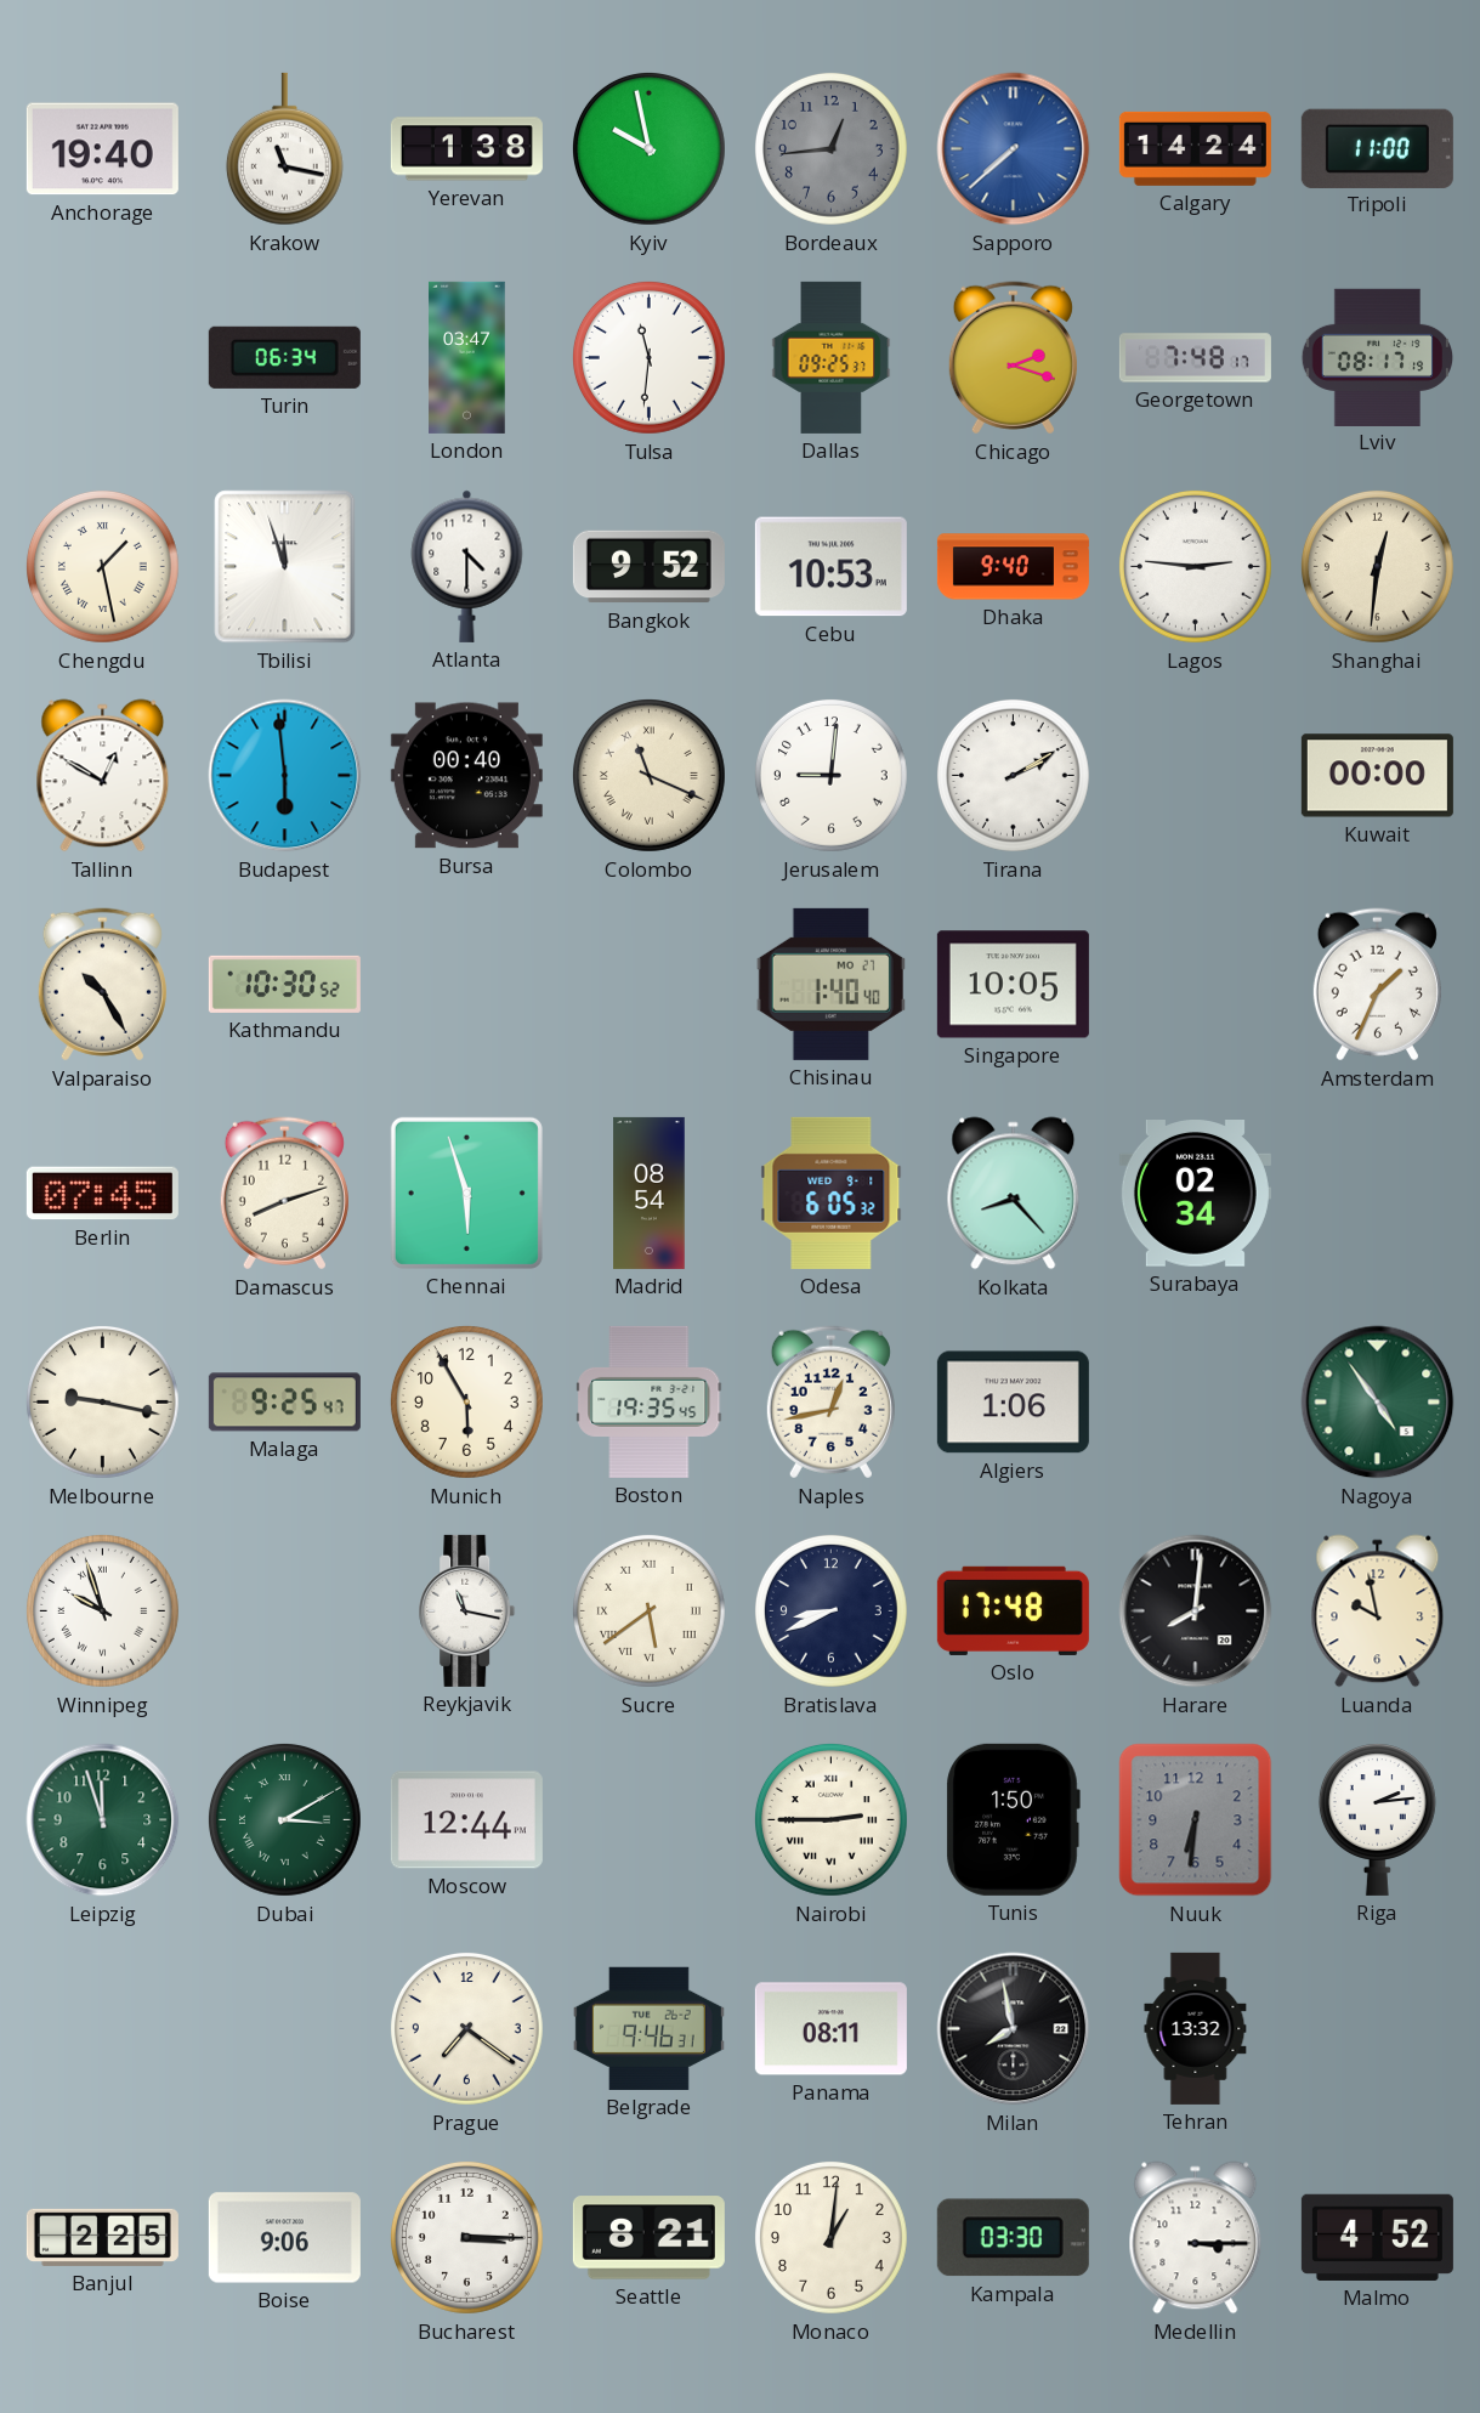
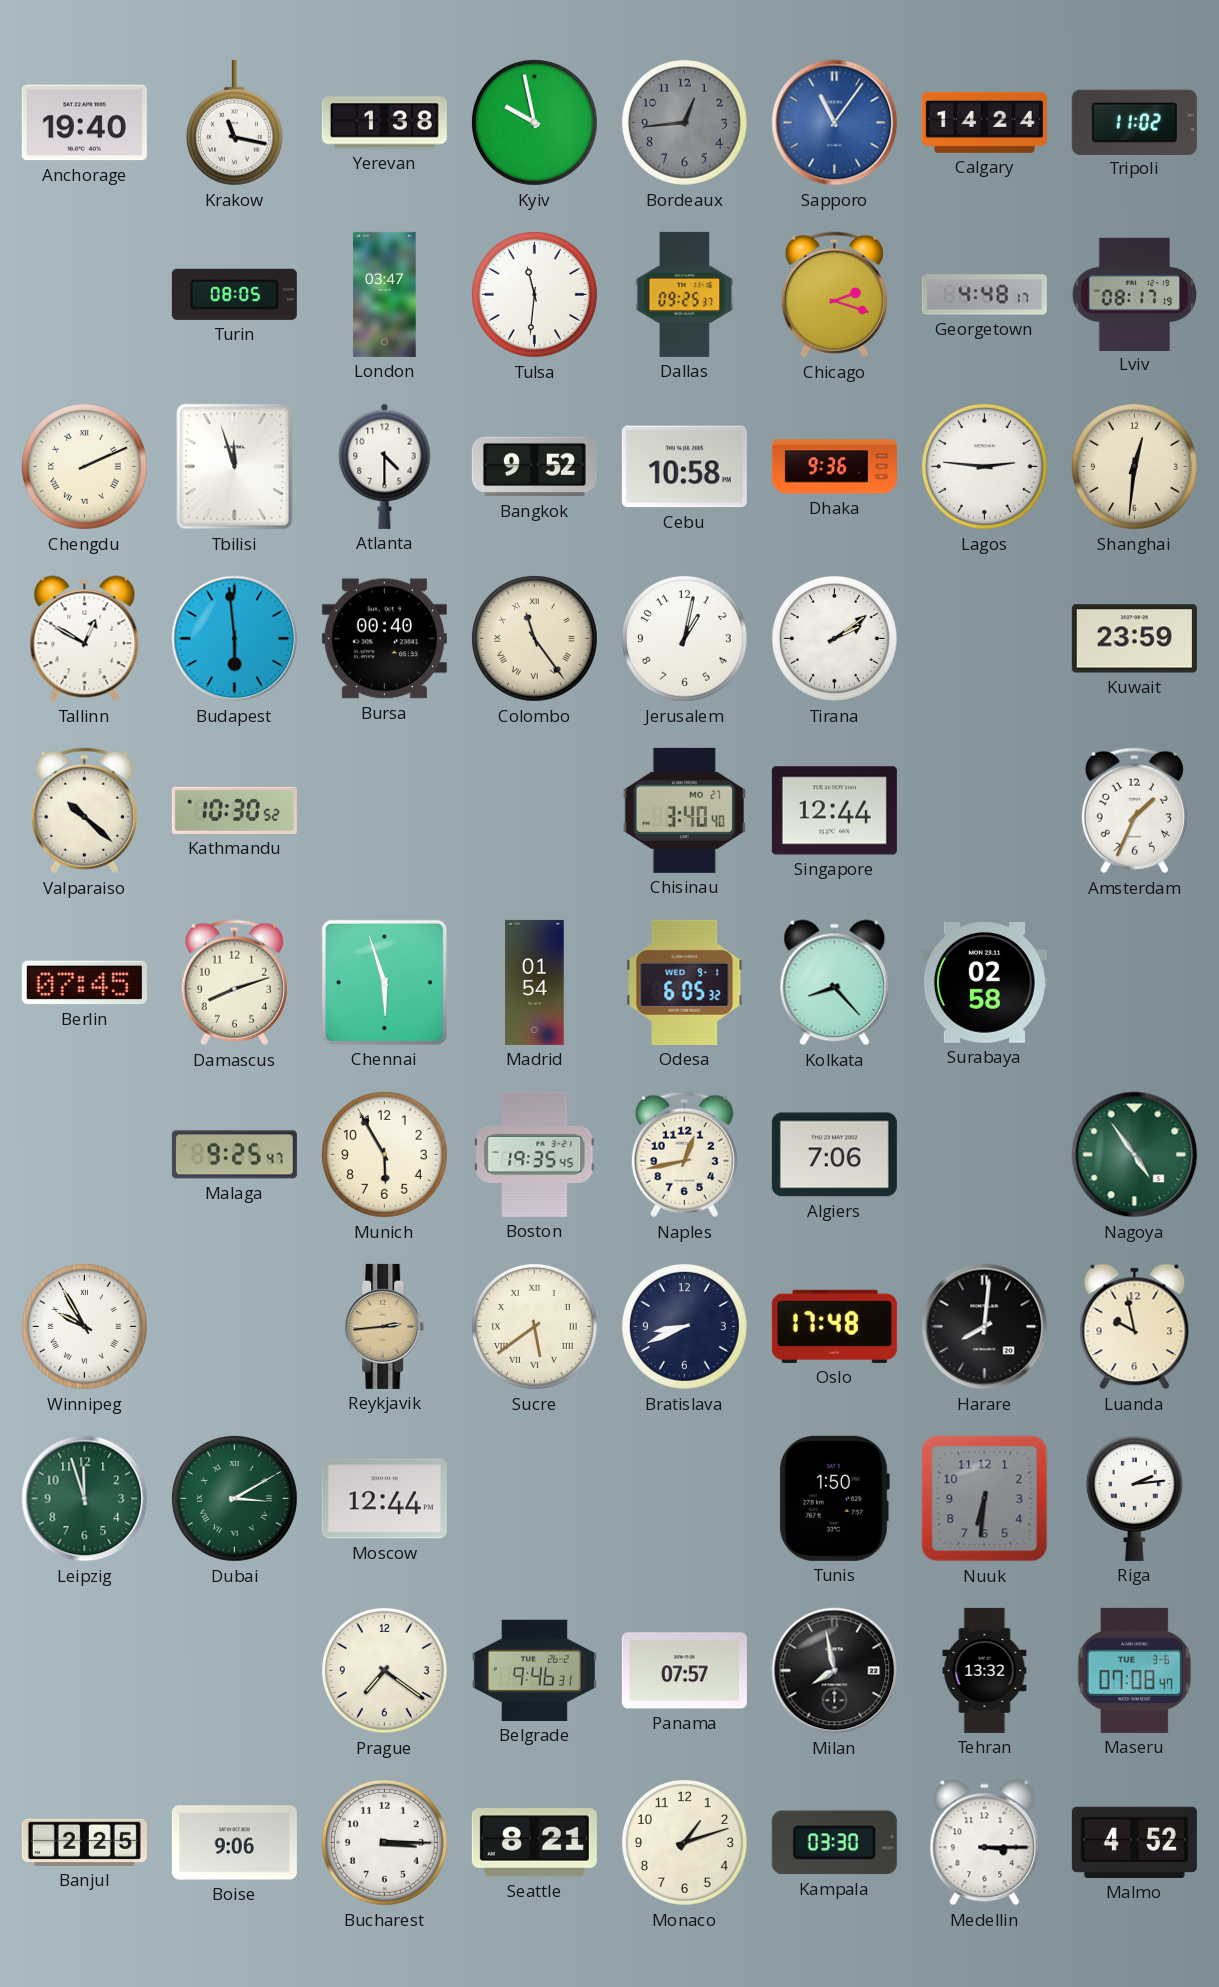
Sapporo: 7:38 -> 11:06
Tripoli: 11:00 -> 11:02
Turin: 06:34 -> 08:05
Georgetown: 7:48 -> 4:48
Chengdu: 1:28 -> 2:11
Cebu: 10:53 -> 10:58
Dhaka: 9:40 -> 9:36
Colombo: 11:19 -> 11:24
Jerusalem: 9:01 -> 1:02
Tirana: 2:10 -> 2:09
Kuwait: 00:00 -> 23:59
Valparaiso: 10:25 -> 10:22
Chisinau: 1:40 -> 3:40
Singapore: 10:05 -> 12:44
Madrid: 08:54 -> 01:54
Surabaya: 02:34 -> 02:58
Melbourne: 9:17 -> none
Algiers: 1:06 -> 7:06
Winnipeg: 9:57 -> 9:55
Reykjavik: 11:17 -> 2:44
Reykjavik dial: white -> champagne
Nairobi: 2:45 -> none
Panama: 08:11 -> 07:57
Maseru: none -> 07:08
Monaco: 1:01 -> 1:12
